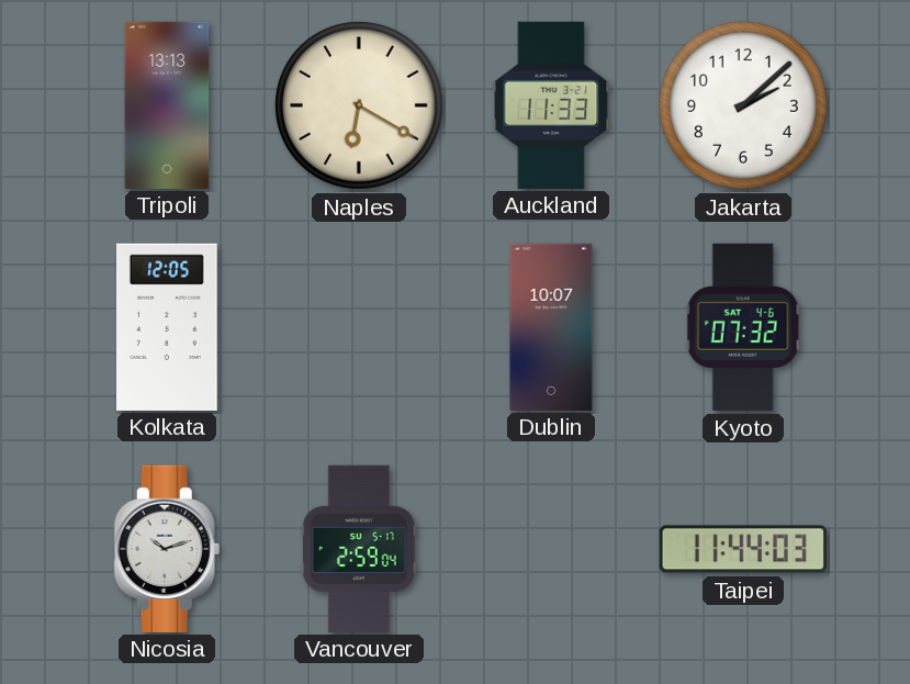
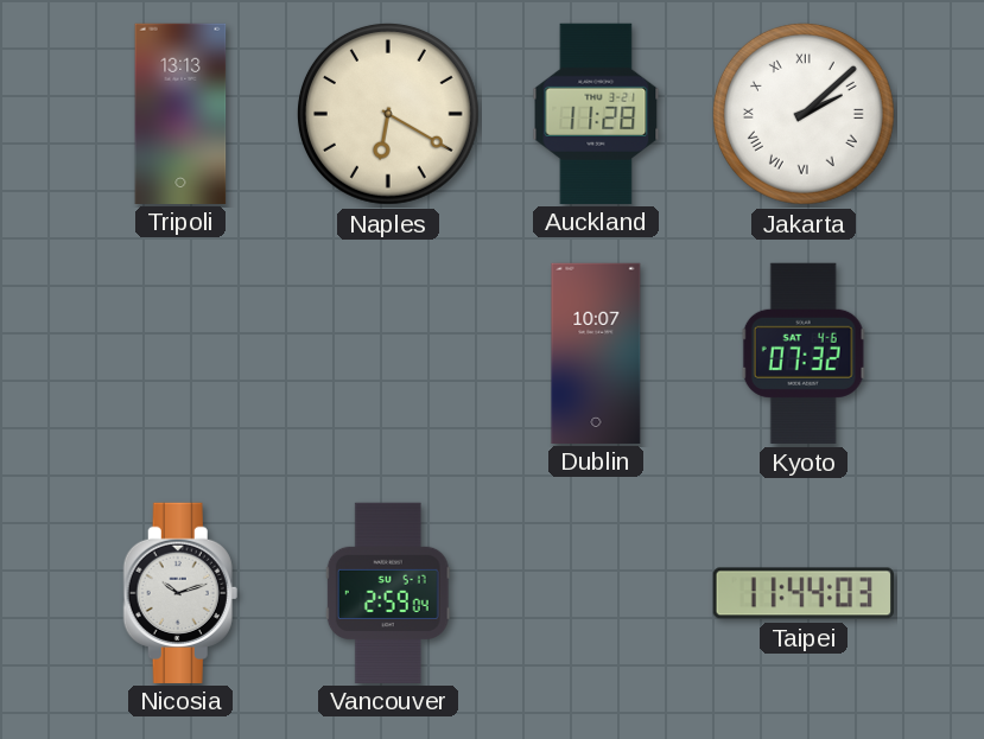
Auckland: 11:33 -> 11:28
Jakarta numerals: Arabic -> Roman
Kolkata: 12:05 -> none
